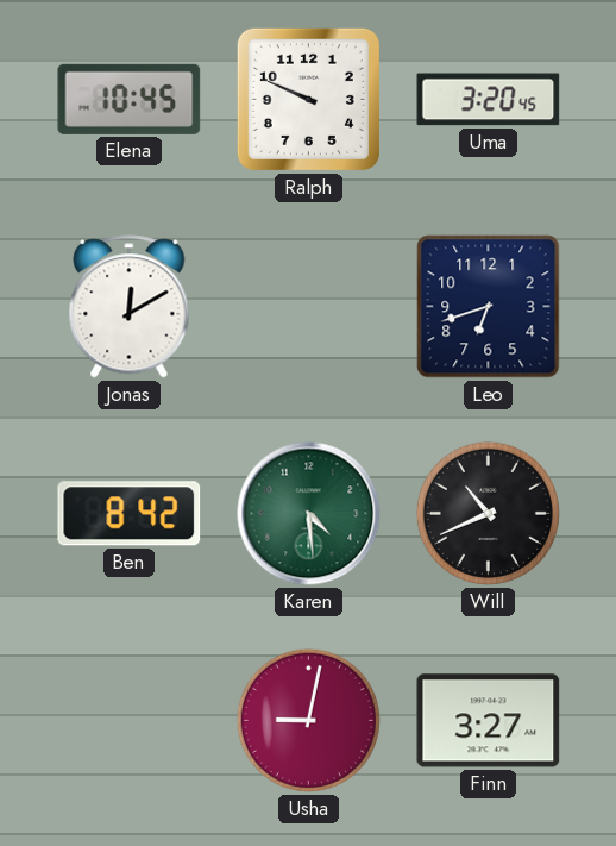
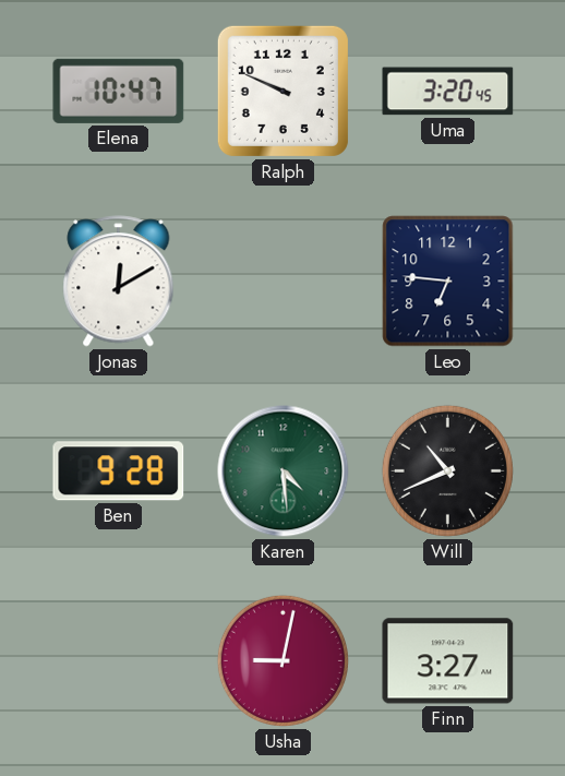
Elena: 10:45 -> 10:47
Leo: 6:42 -> 6:46
Ben: 8:42 -> 9:28
